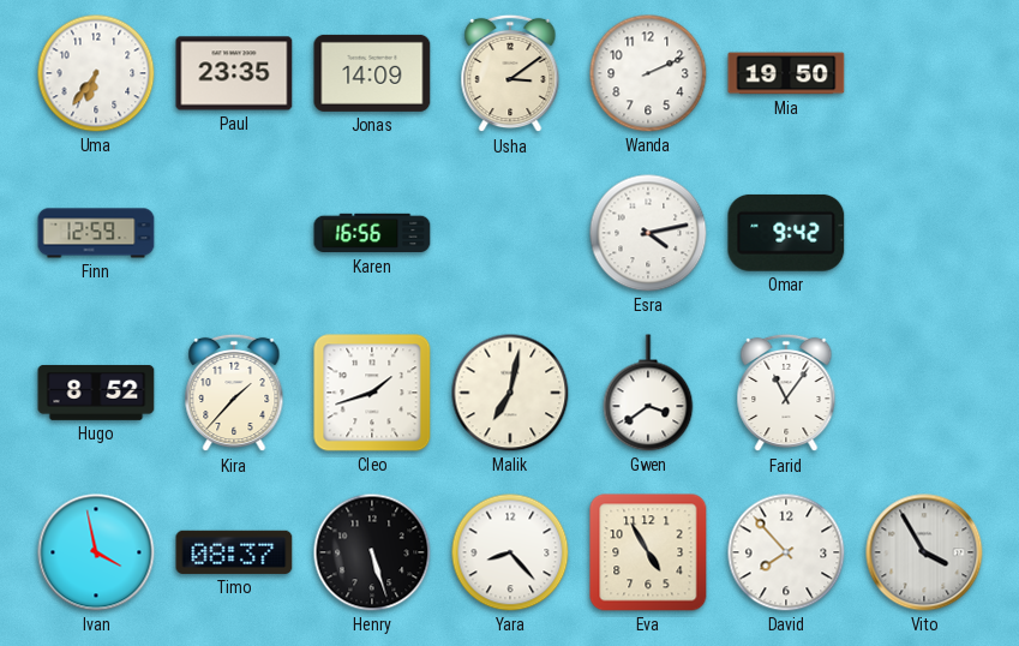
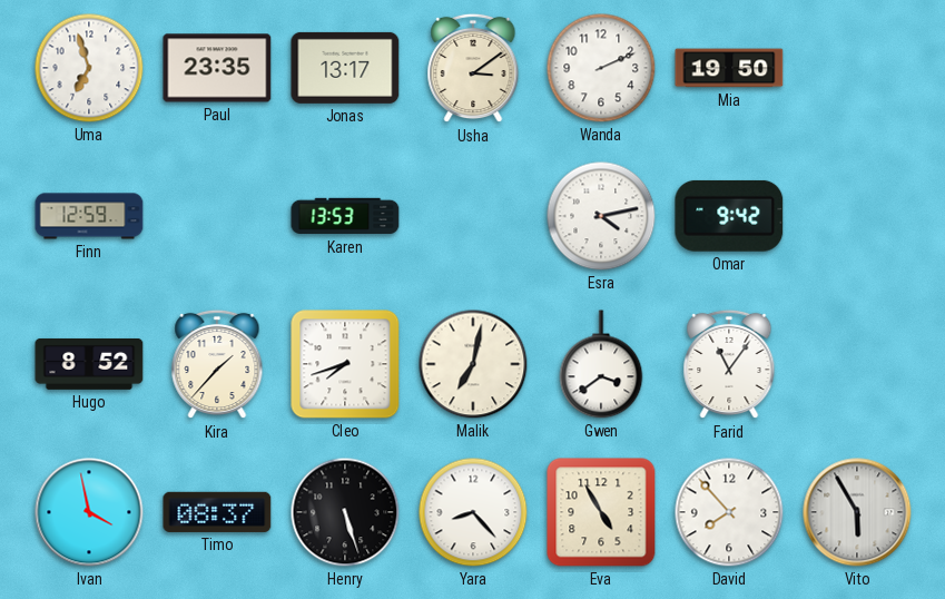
Uma: 6:36 -> 6:57
Jonas: 14:09 -> 13:17
Karen: 16:56 -> 13:53
Cleo: 1:42 -> 7:42
Vito: 3:55 -> 5:55
